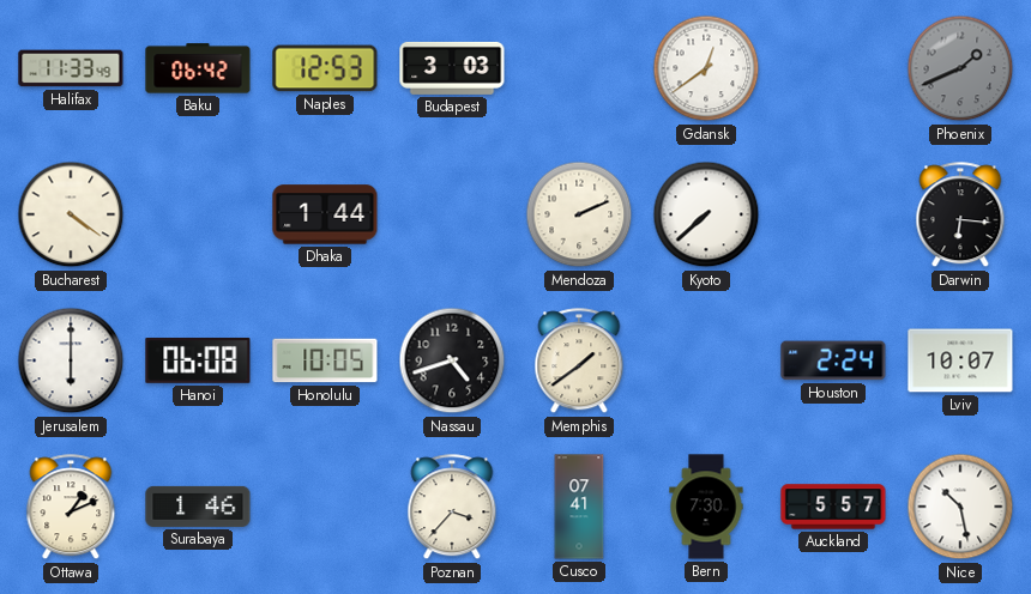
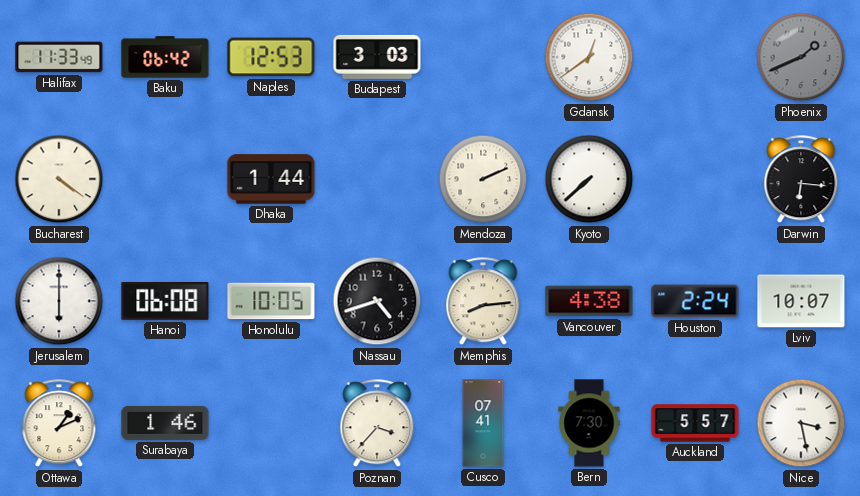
Memphis: 1:39 -> 8:14
Vancouver: none -> 4:38
Nice: 10:28 -> 3:28
